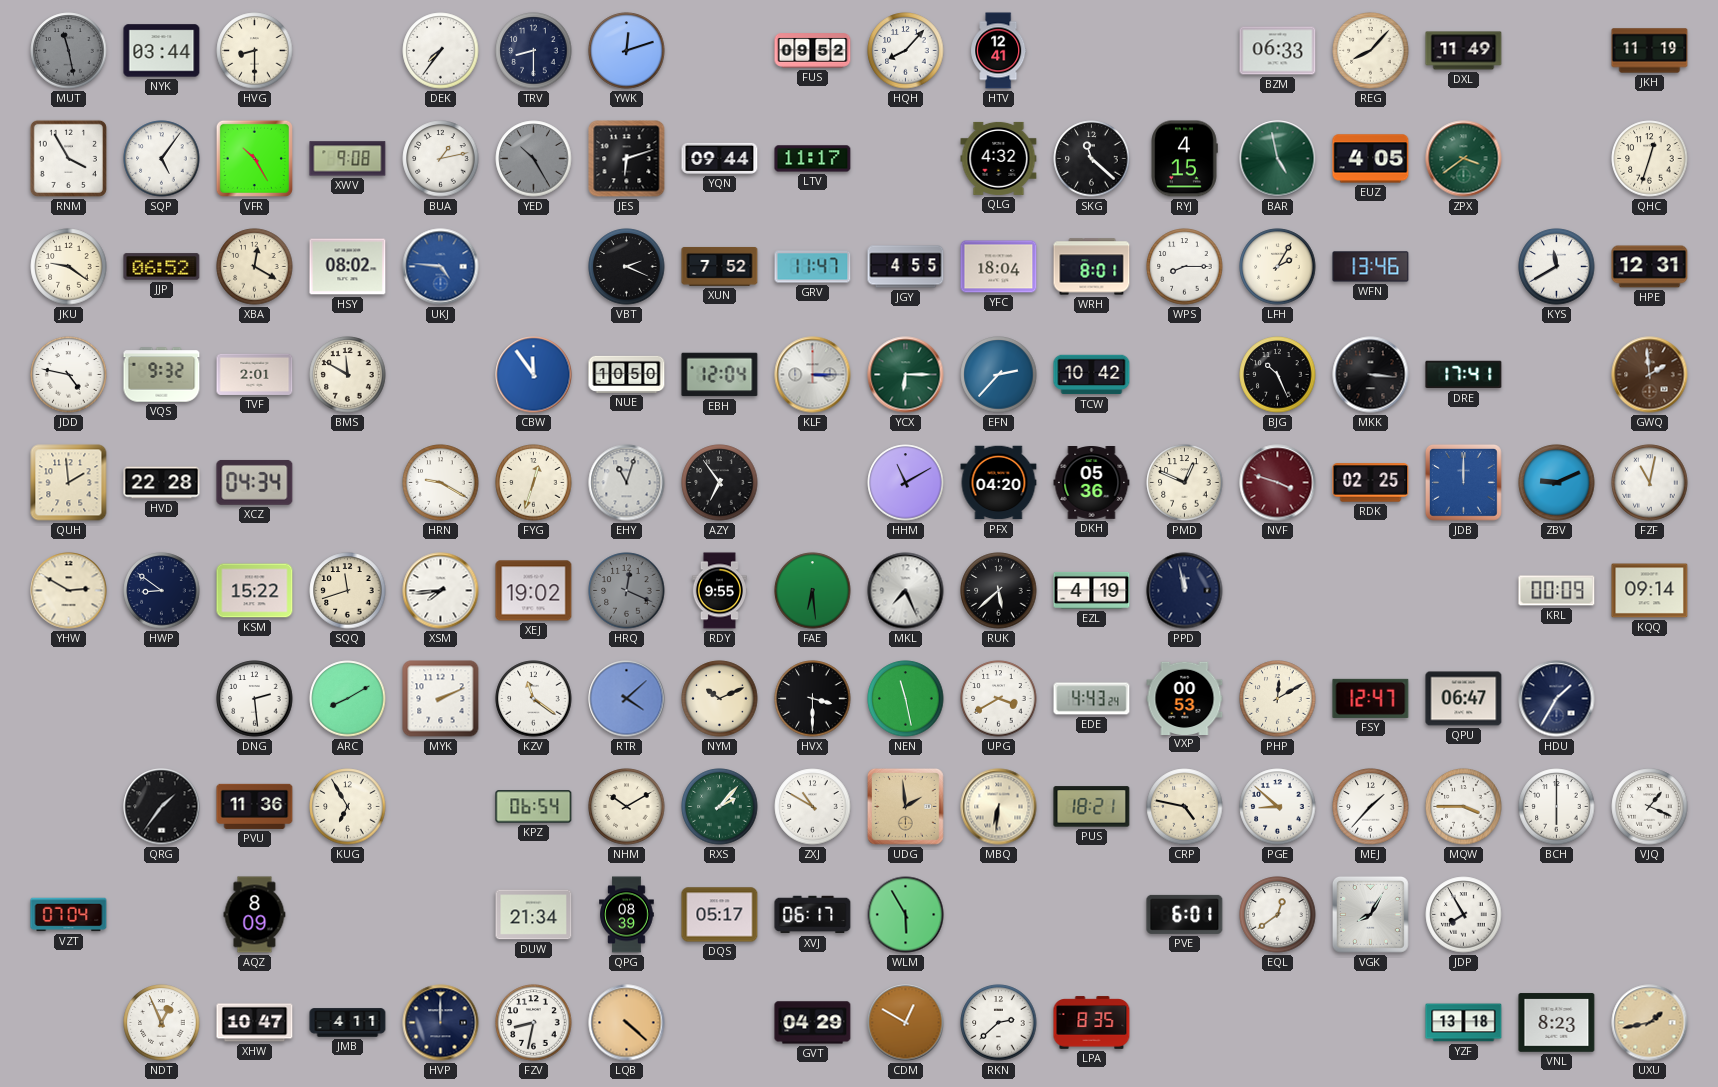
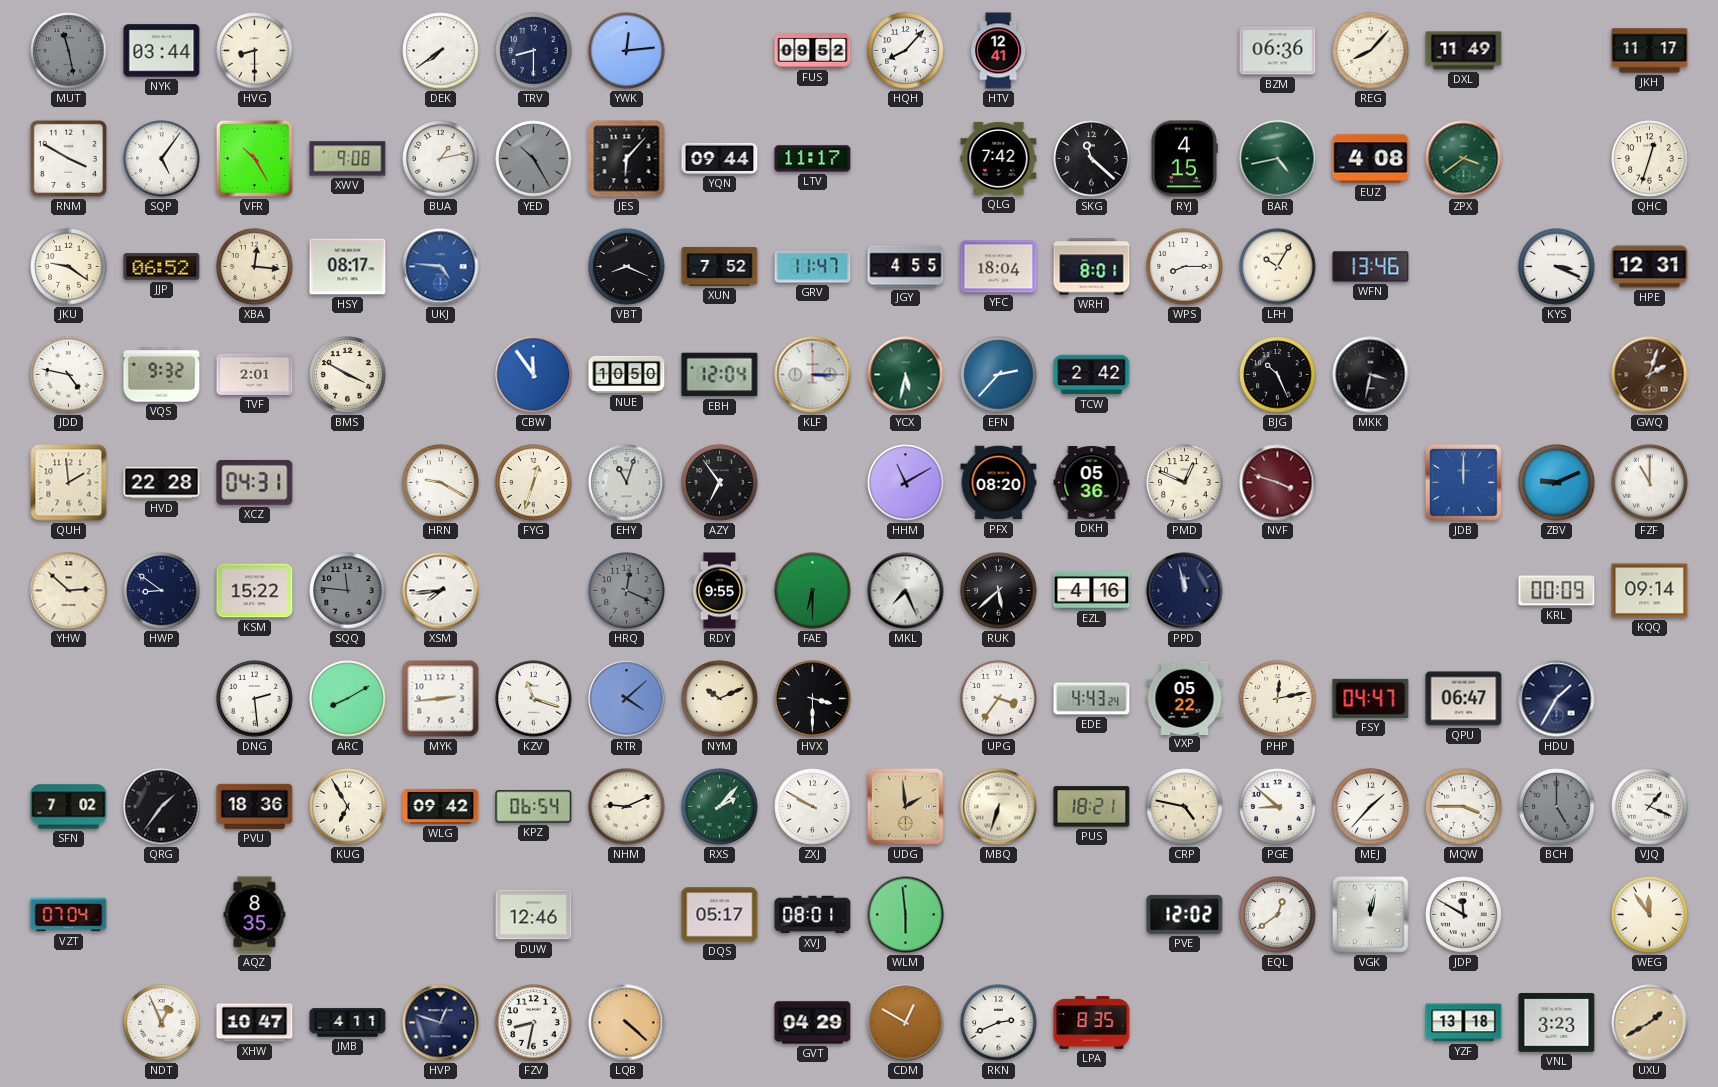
DEK: 7:36 -> 7:39
YWK: 12:12 -> 12:14
BZM: 06:33 -> 06:36
JKH: 11:19 -> 11:17
RNM: 3:55 -> 3:50
JES: 6:12 -> 6:07
QLG: 4:32 -> 7:42
BAR: 4:58 -> 4:43
EUZ: 4:05 -> 4:08
XBA: 12:20 -> 12:16
HSY: 08:02 -> 08:17
VBT: 2:19 -> 8:19
LFH: 2:05 -> 10:05
KYS: 11:40 -> 3:19
BMS: 11:50 -> 3:50
YCX: 6:15 -> 5:32
TCW: 10:42 -> 2:42
MKK: 3:16 -> 3:32
DRE: 17:41 -> none
GWQ: 1:59 -> 2:03
XCZ: 04:34 -> 04:31
PFX: 04:20 -> 08:20
RDK: 02:25 -> none
FZF: 11:02 -> 11:00
YHW: 2:50 -> 2:52
SQQ: 11:42 -> 11:46
SQQ dial: cream -> grey
XEJ: 19:02 -> none
FAE: 6:29 -> 6:30
EZL: 4:19 -> 4:16
MYK: 2:11 -> 2:44
KZV: 11:21 -> 11:18
NEN: 11:28 -> none
UPG: 3:40 -> 3:36
VXP: 00:53 -> 05:22
PHP: 12:10 -> 12:13
FSY: 12:47 -> 04:47
SFN: none -> 7:02
PVU: 11:36 -> 18:36
WLG: none -> 09:42
NHM: 10:10 -> 9:11
ZXJ: 10:50 -> 9:50
MBQ: 6:31 -> 6:33
BCH: 6:00 -> 5:00
BCH dial: white -> grey
AQZ: 8:09 -> 8:35
DUW: 21:34 -> 12:46
QPG: 08:39 -> none
XVJ: 06:17 -> 08:01
WLM: 5:55 -> 5:59
PVE: 6:01 -> 12:02
VGK: 8:05 -> 12:02
JDP: 7:55 -> 11:50
WEG: none -> 11:54
HVP: 12:00 -> 12:48
RKN: 2:38 -> 2:41
VNL: 8:23 -> 3:23
UXU: 1:43 -> 1:40
